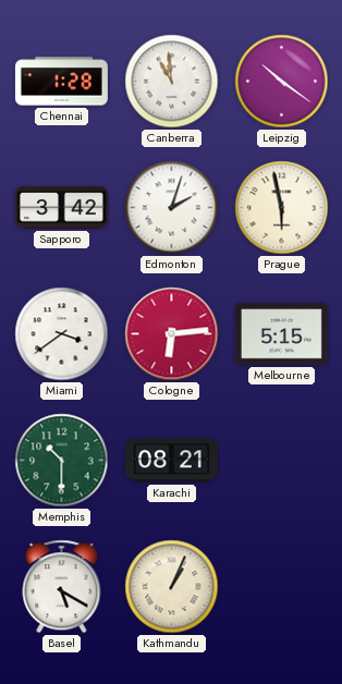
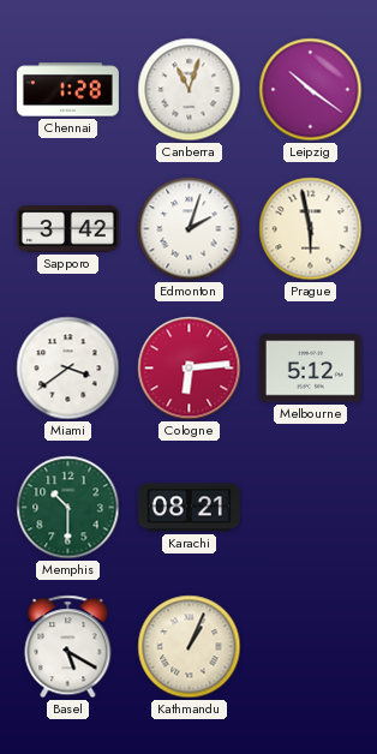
Canberra: 10:59 -> 11:03
Melbourne: 5:15 -> 5:12
